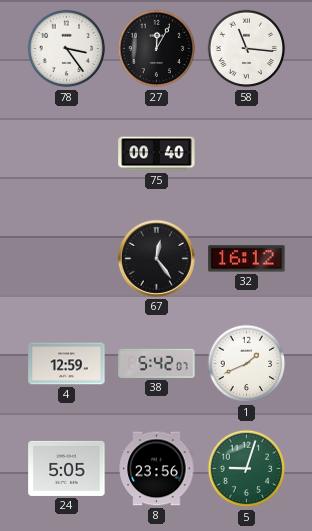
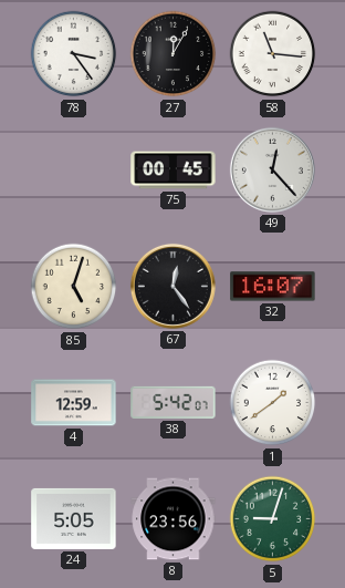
75: 00:40 -> 00:45
49: none -> 12:23
85: none -> 5:03
32: 16:12 -> 16:07
1: 1:41 -> 1:39
